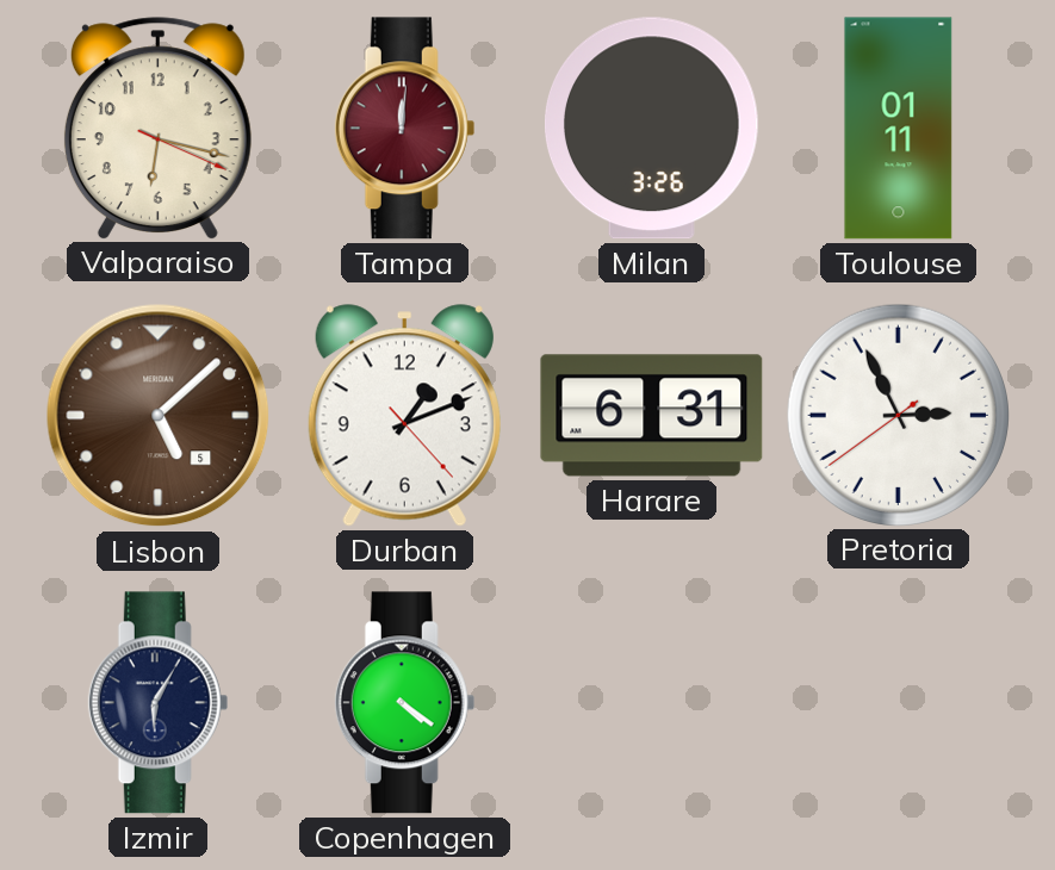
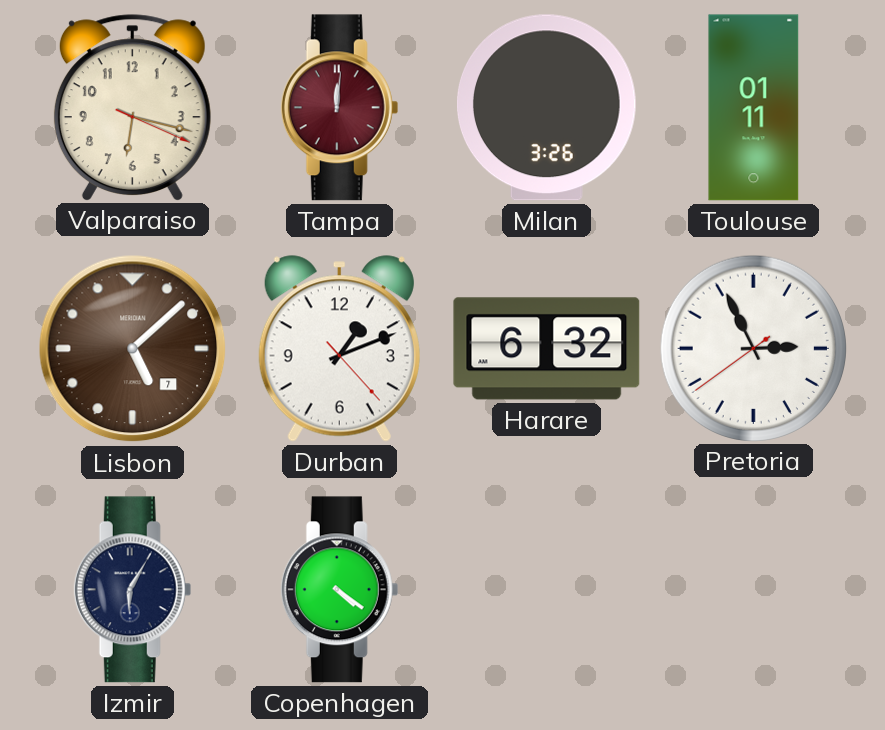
Lisbon date: 5 -> 7
Harare: 6:31 -> 6:32
